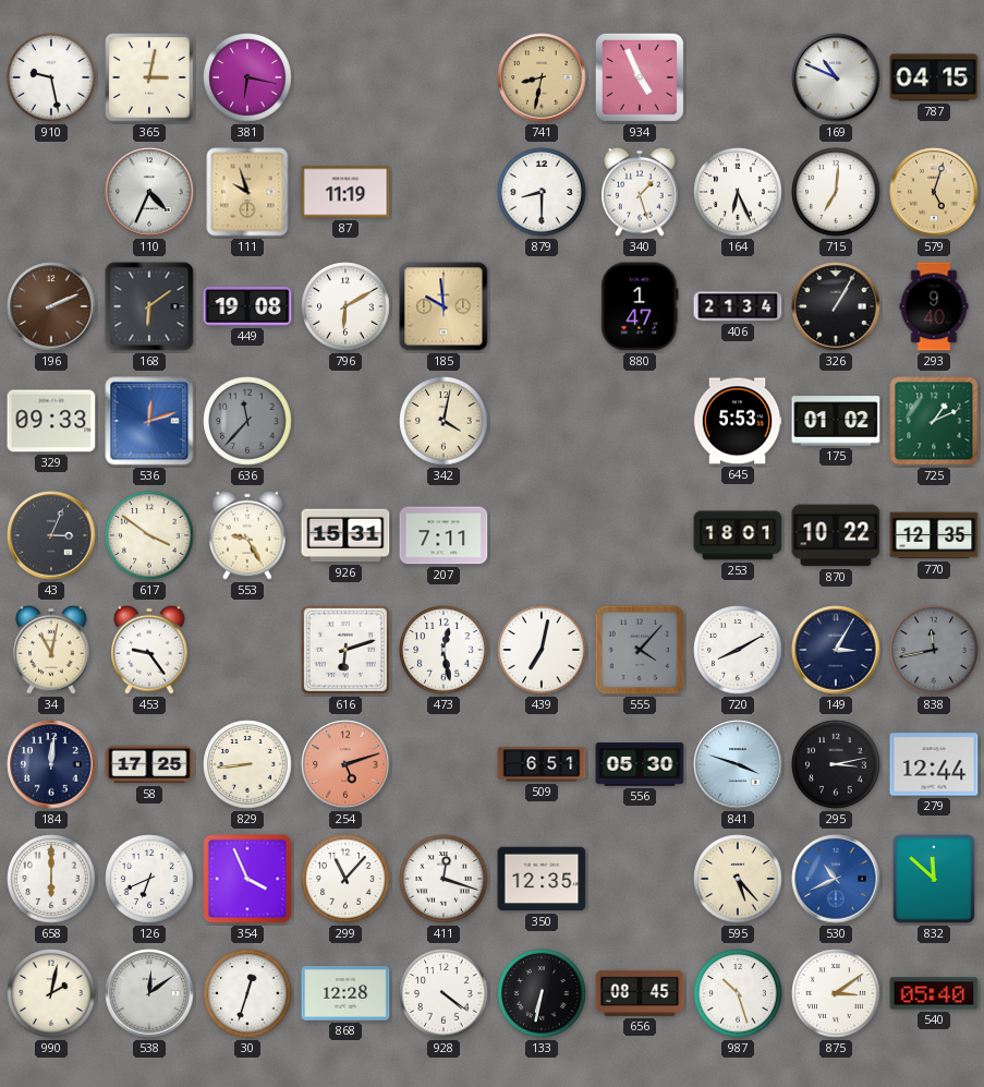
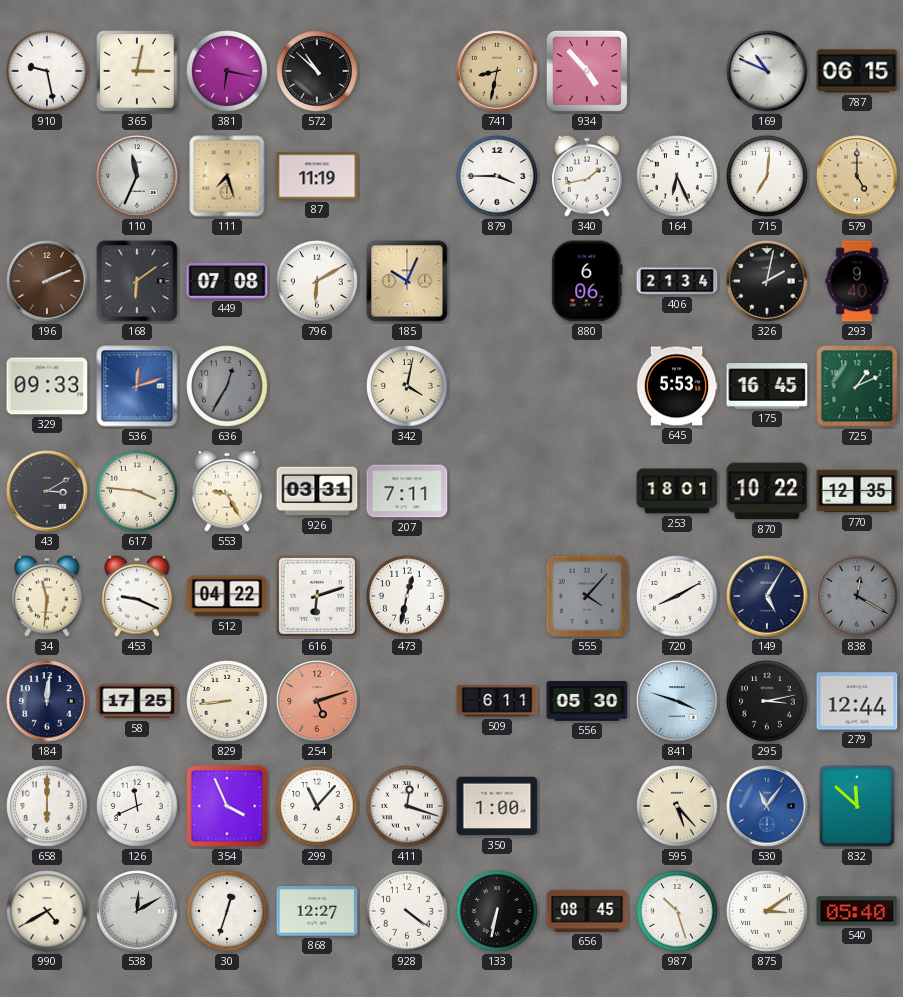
572: none -> 10:52
934: 4:56 -> 4:53
787: 04:15 -> 06:15
110: 4:34 -> 11:34
111: 9:57 -> 7:27
879: 8:30 -> 3:45
340: 1:27 -> 1:43
579: 5:03 -> 5:00
449: 19:08 -> 07:08
185: 9:59 -> 10:04
880: 1:47 -> 6:06
326: 1:05 -> 2:02
636: 11:37 -> 12:35
175: 01:02 -> 16:45
43: 3:04 -> 3:10
617: 3:51 -> 3:46
926: 15:31 -> 03:31
34: 11:02 -> 11:31
453: 9:24 -> 9:19
512: none -> 04:22
473: 12:28 -> 12:32
439: 7:02 -> none
149: 3:05 -> 5:05
838: 11:43 -> 12:20
509: 6:51 -> 6:11
126: 6:41 -> 11:41
350: 12:35 -> 1:00
530: 10:41 -> 11:06
990: 2:02 -> 4:40
538: 12:09 -> 12:10
868: 12:28 -> 12:27
